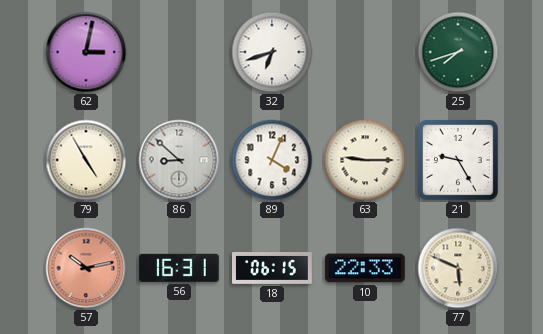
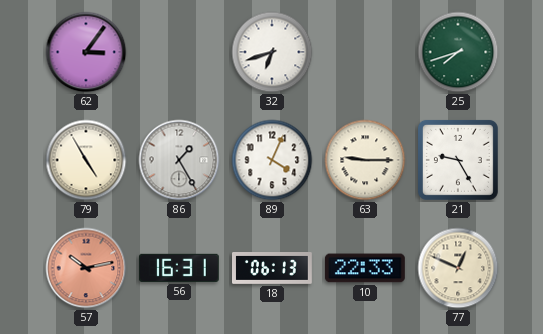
62: 3:02 -> 3:06
86: 8:52 -> 1:25
18: 06:15 -> 06:13
77: 5:49 -> 12:49
